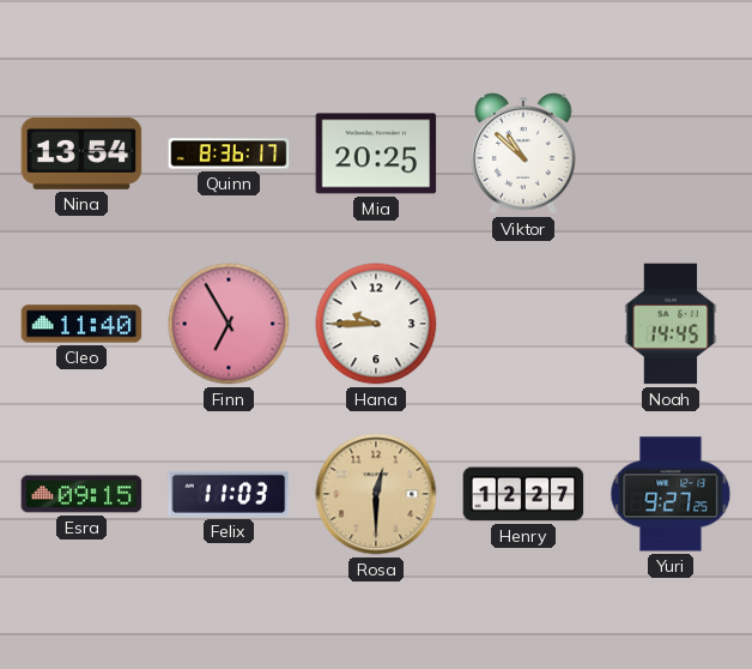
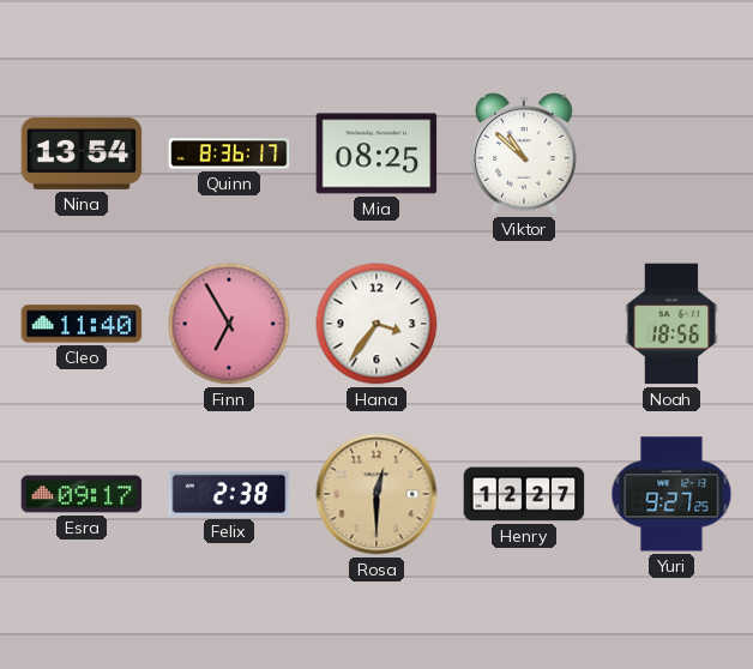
Mia: 20:25 -> 08:25
Hana: 9:45 -> 3:36
Noah: 14:45 -> 18:56
Esra: 09:15 -> 09:17
Felix: 11:03 -> 2:38
